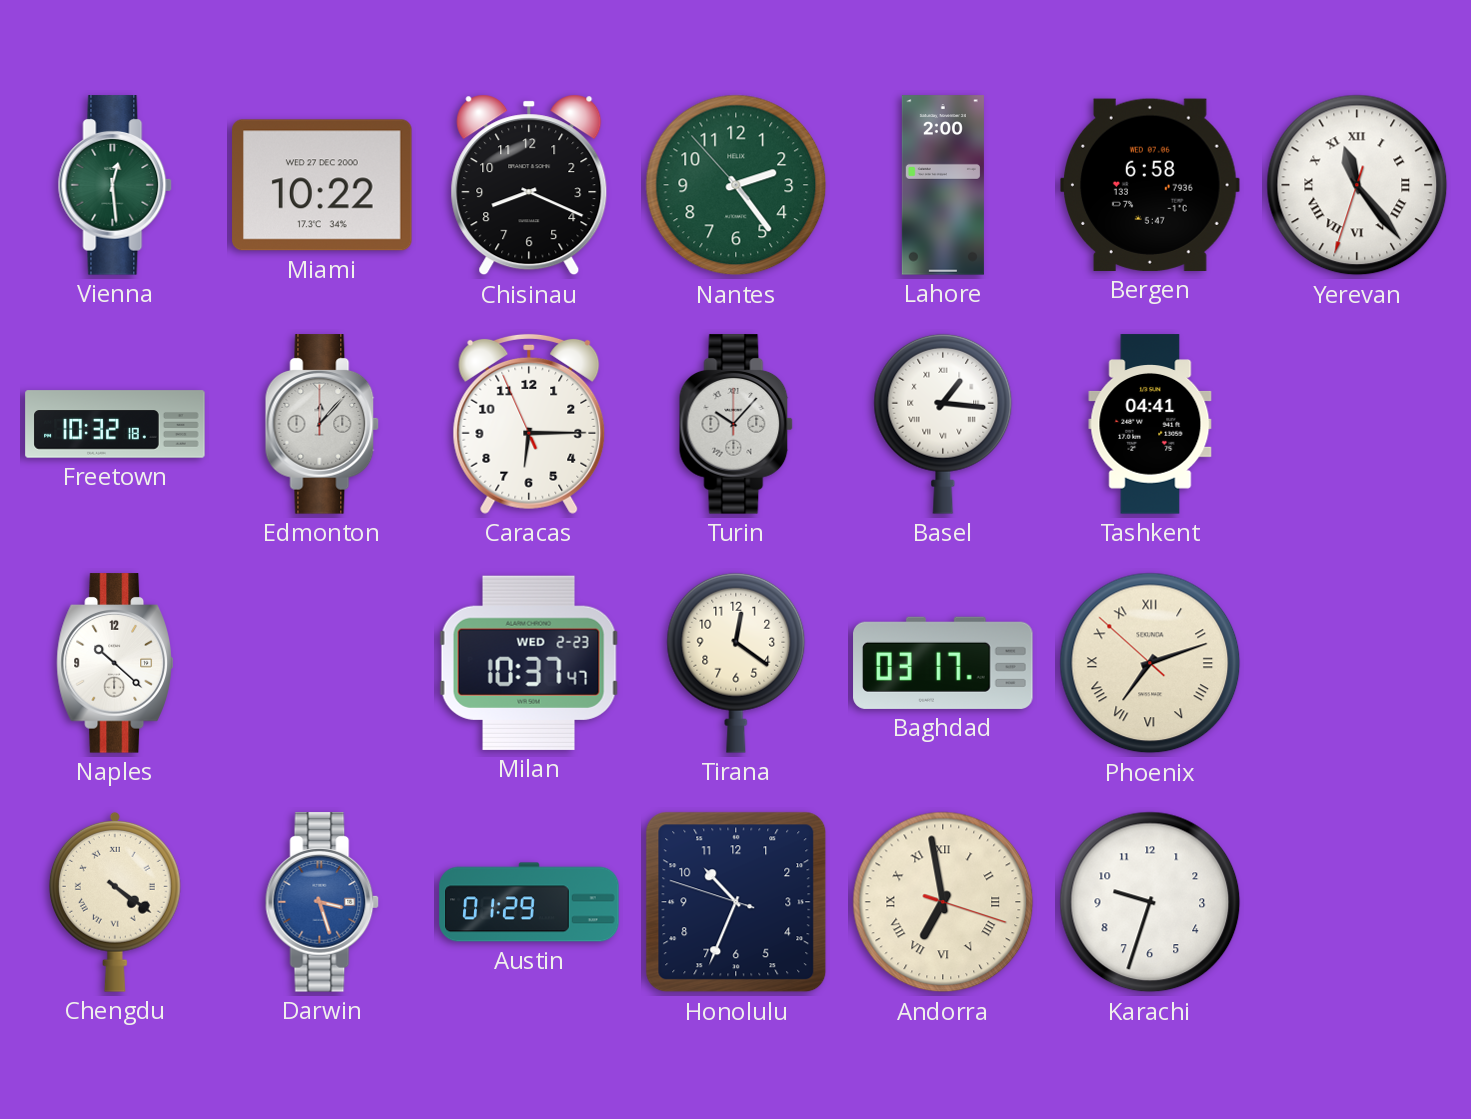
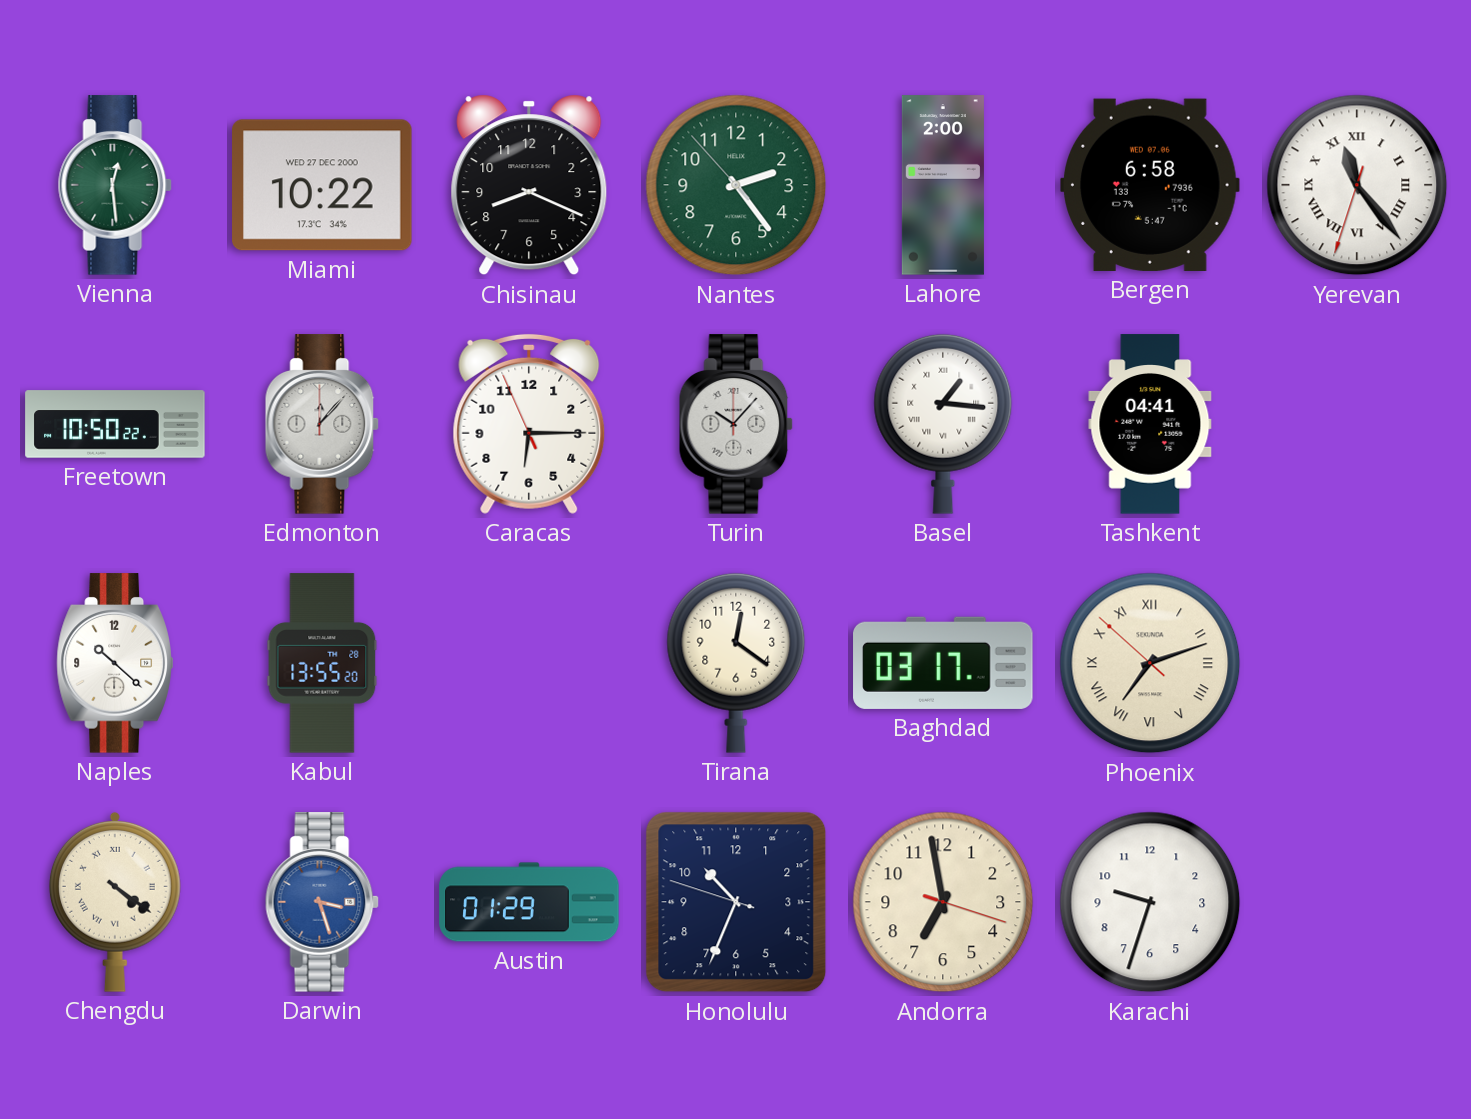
Freetown: 10:32 -> 10:50
Kabul: none -> 13:55
Milan: 10:37 -> none
Andorra numerals: Roman -> Arabic
